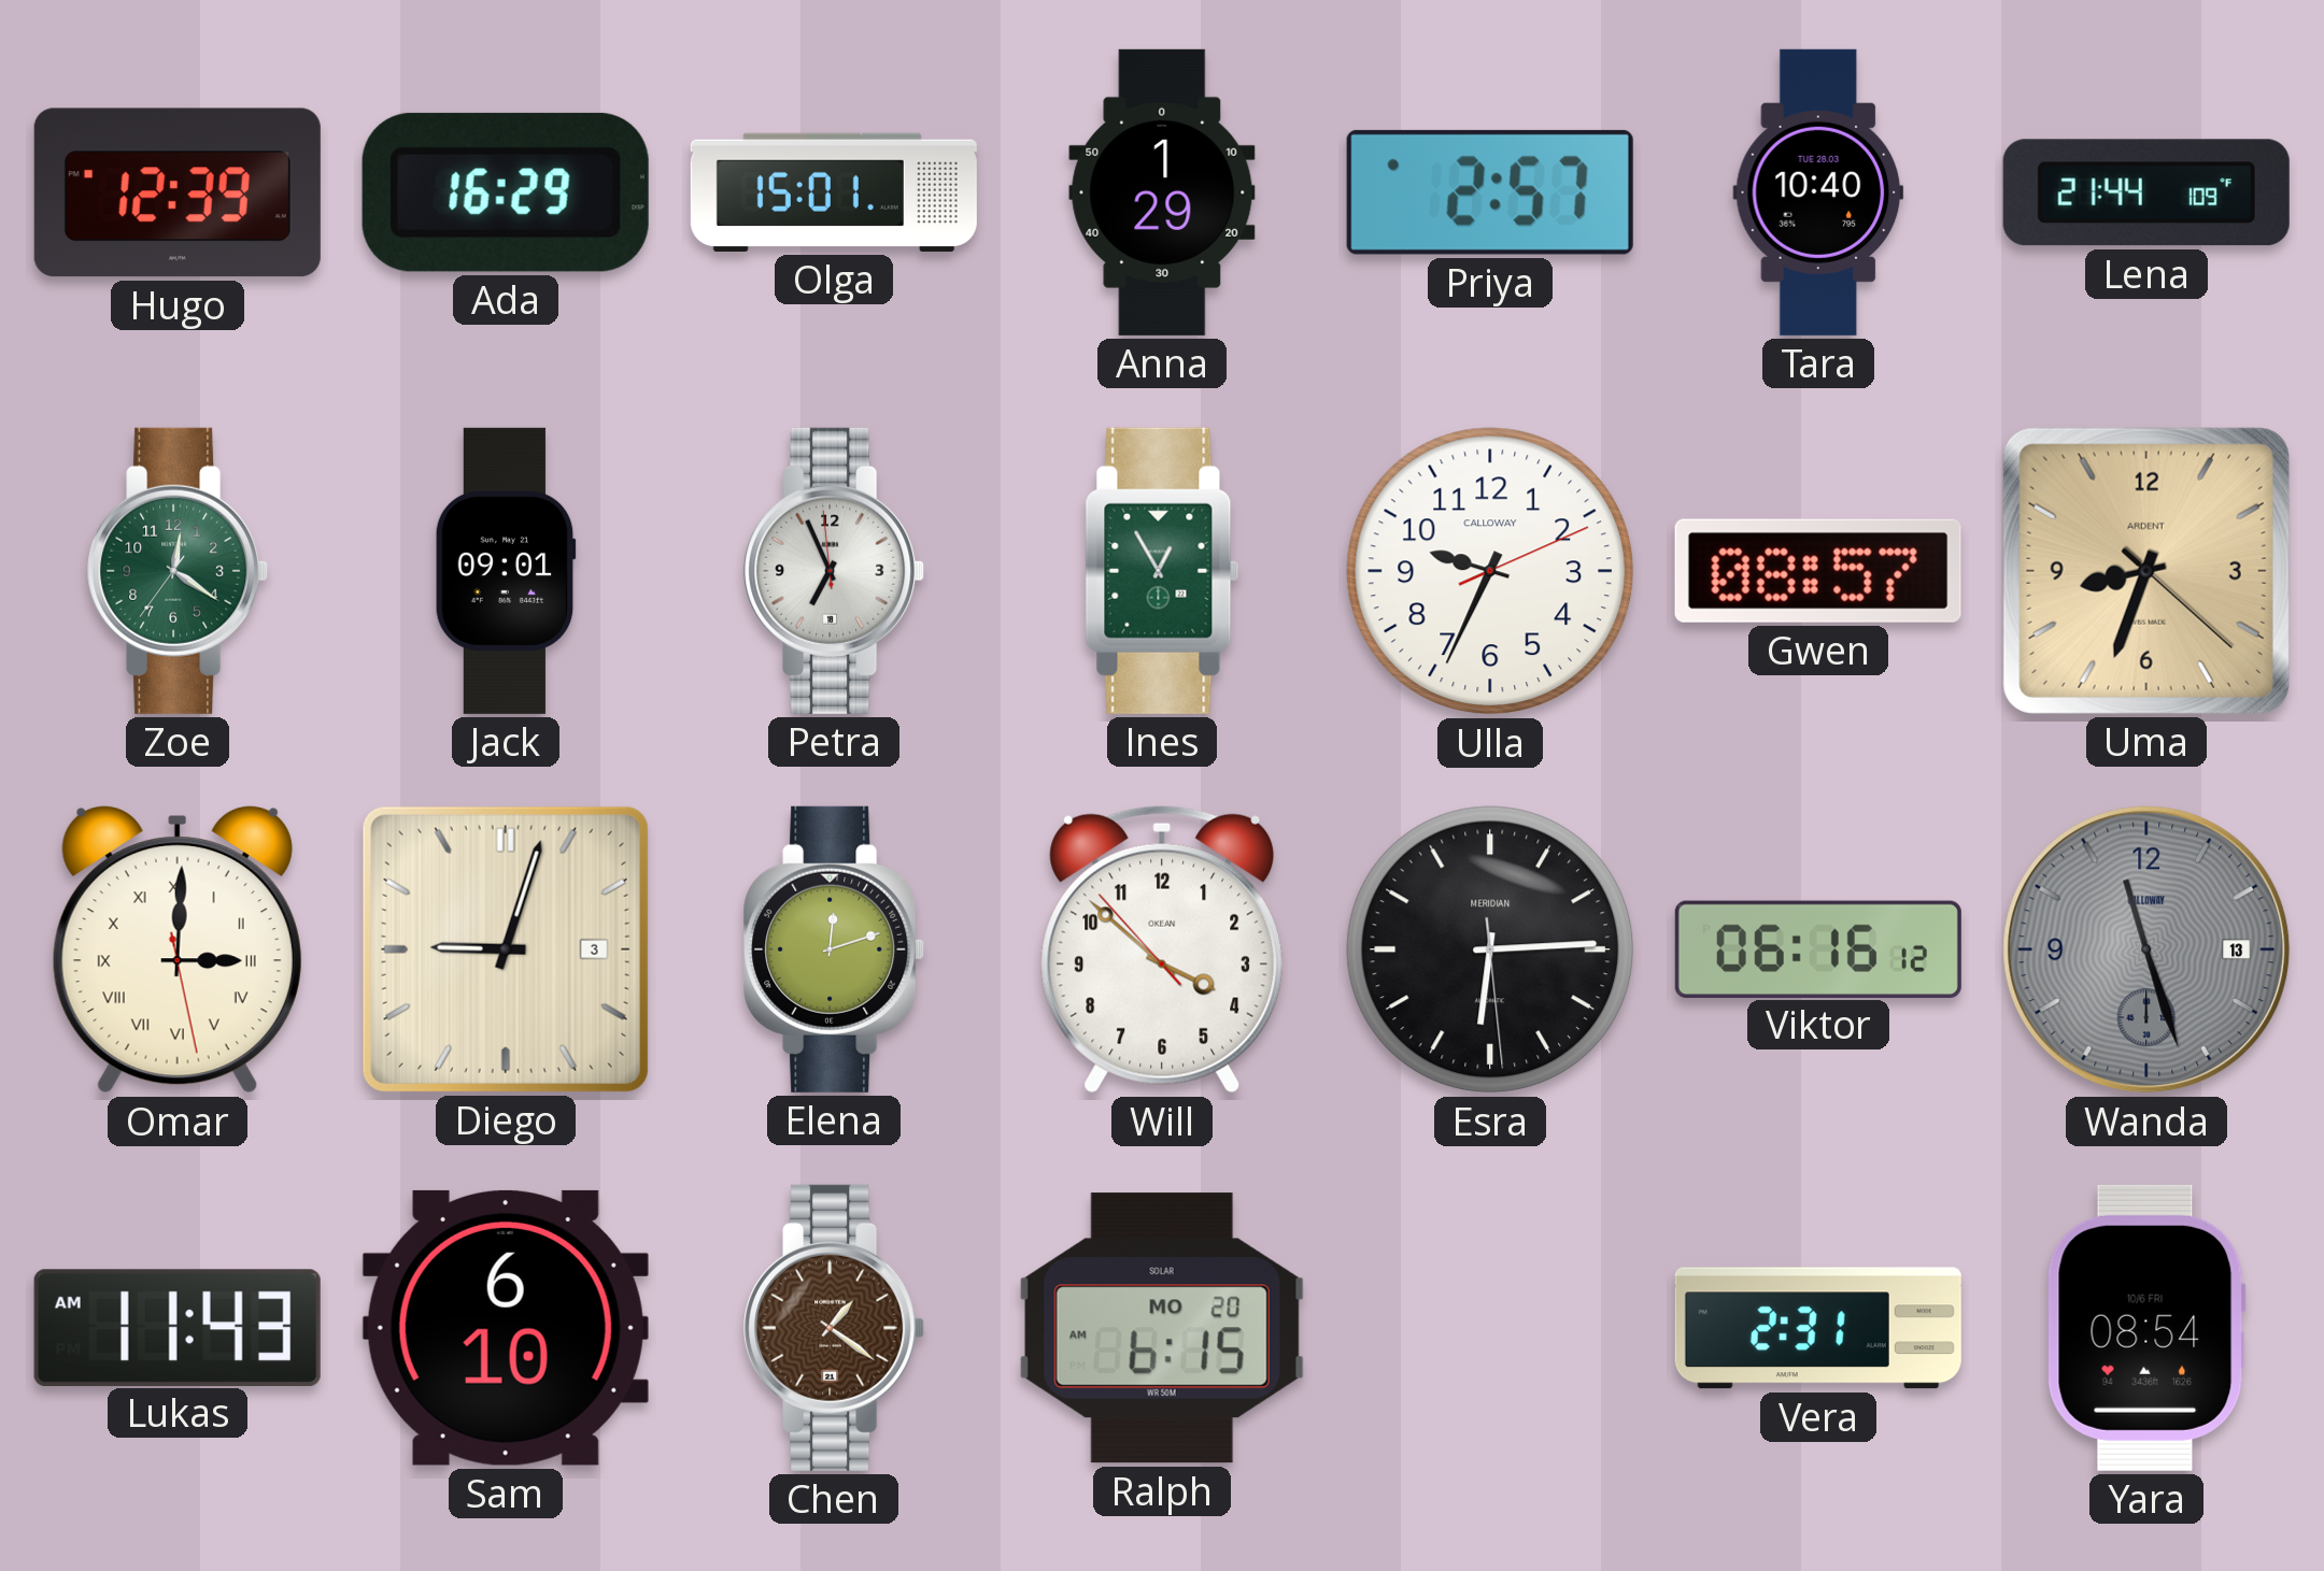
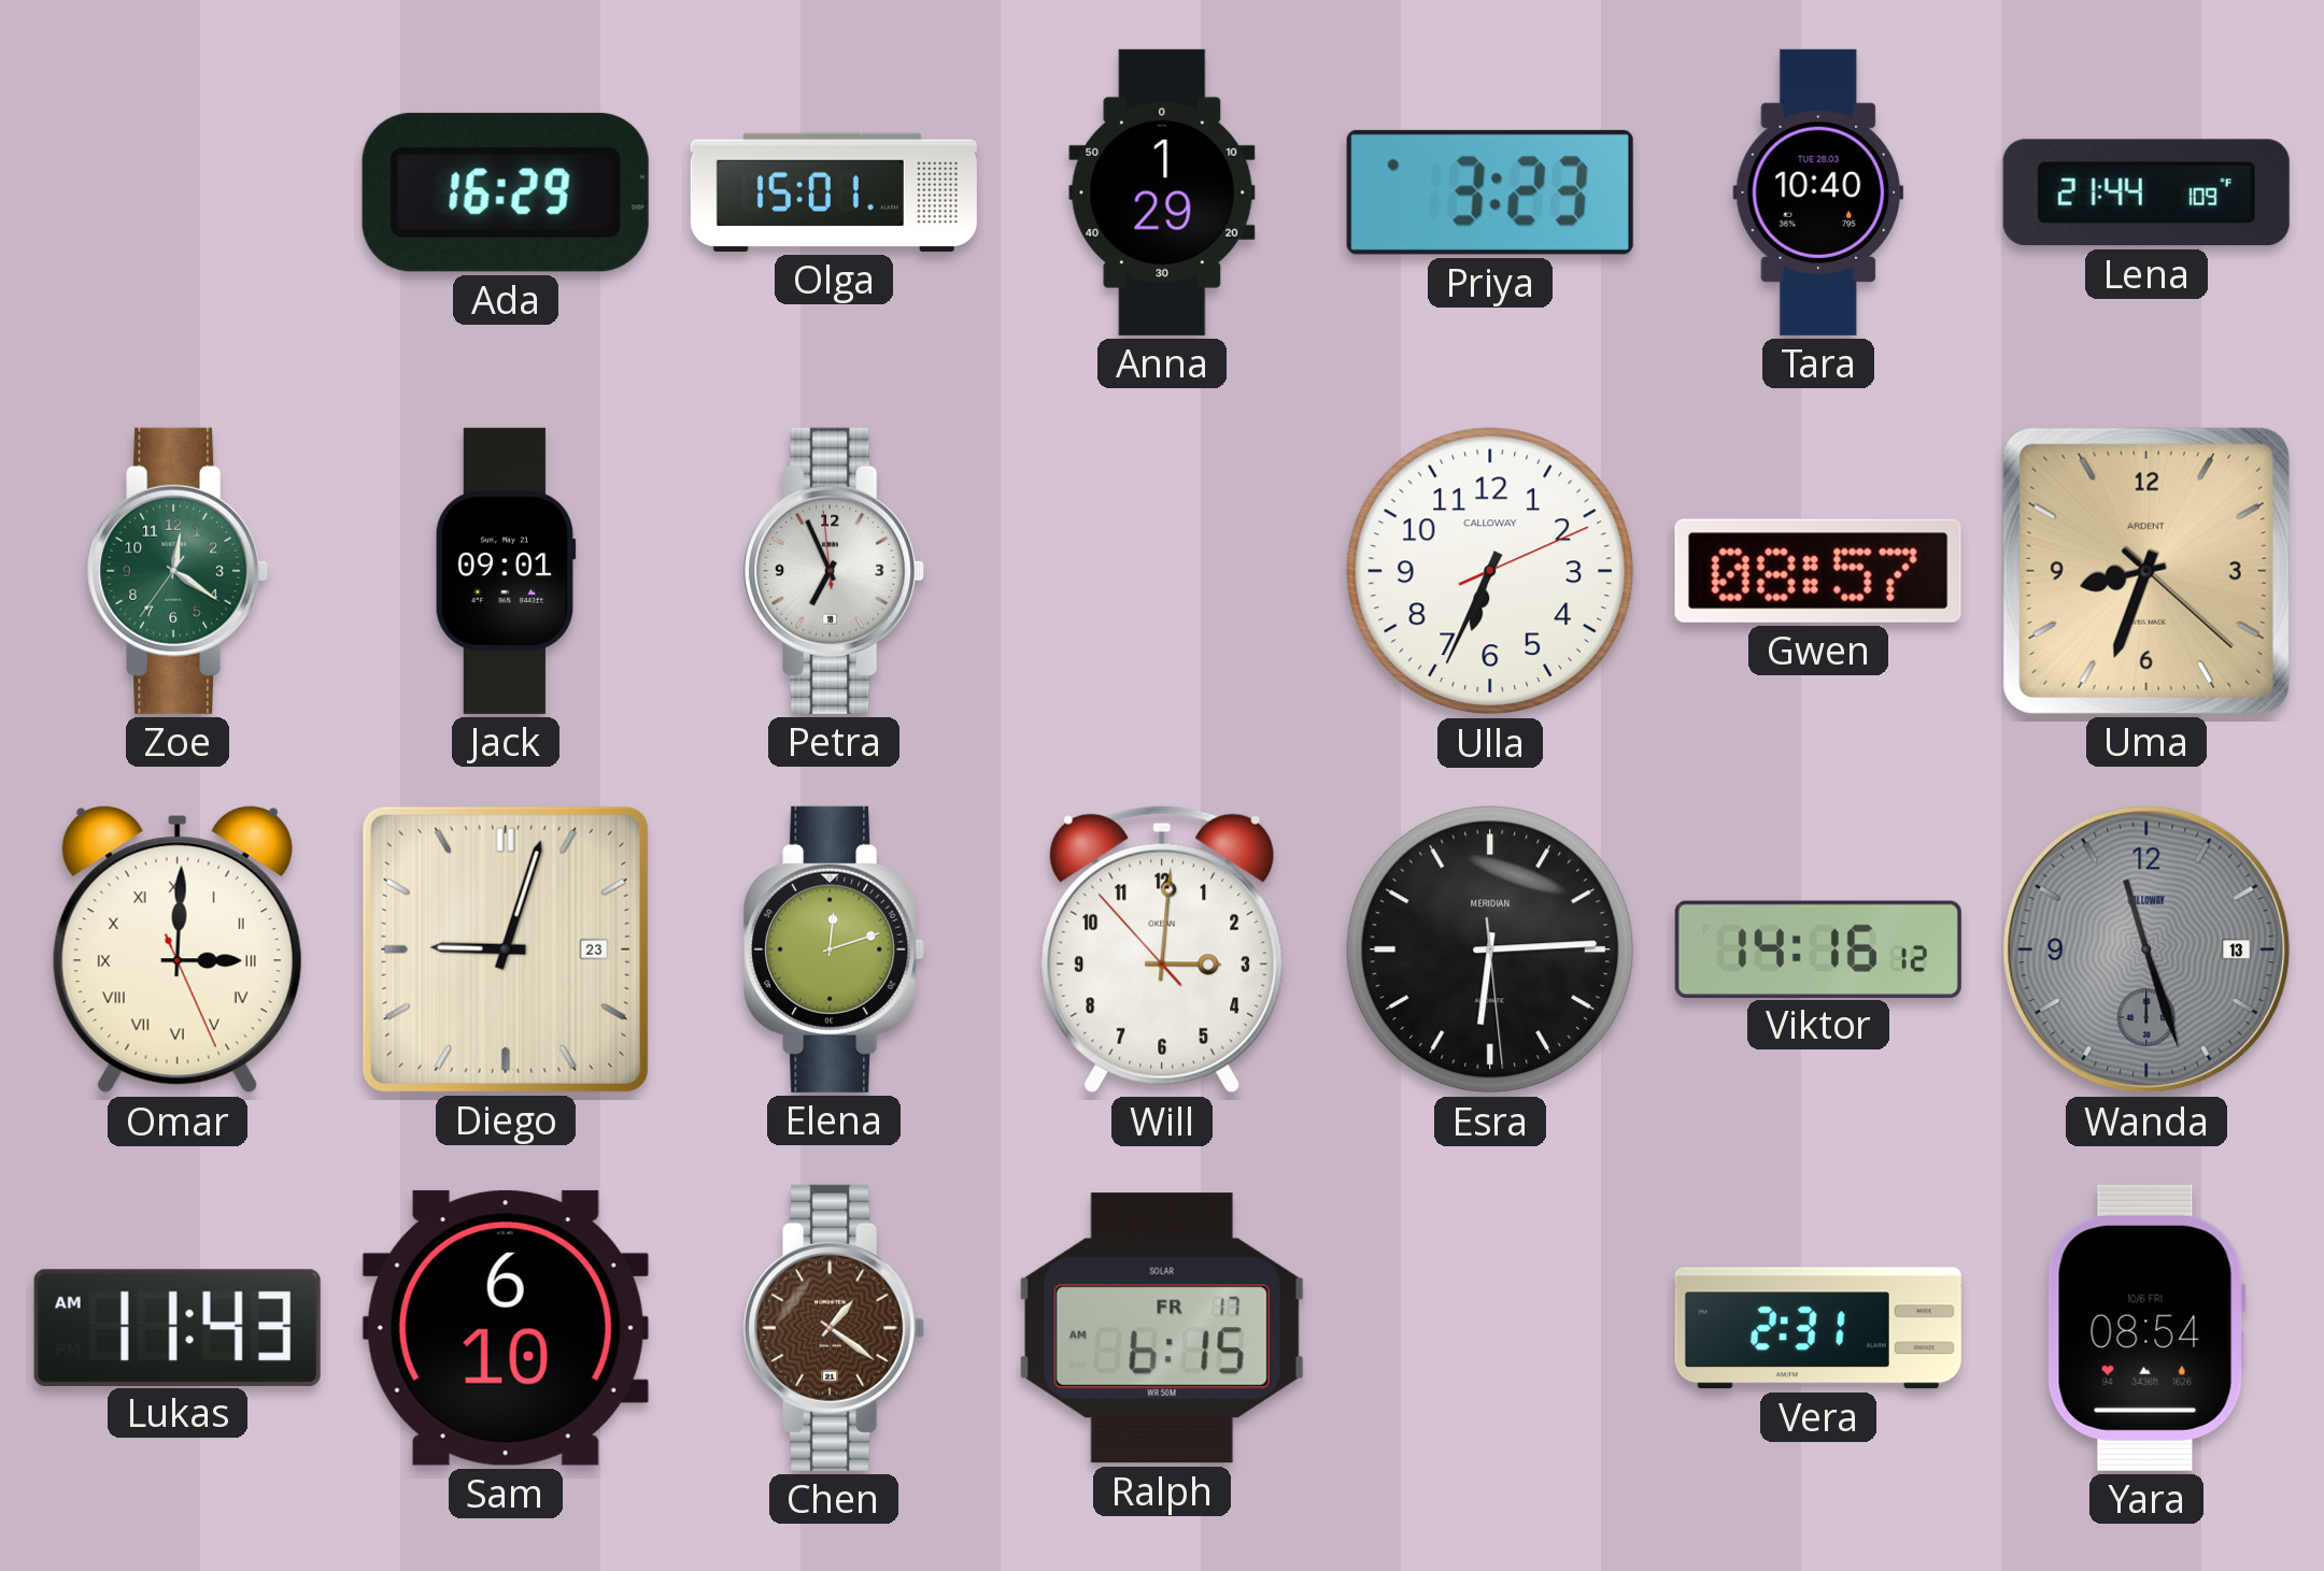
Hugo: 12:39 -> none
Priya: 2:57 -> 3:23
Ines: 12:55 -> none
Ulla: 9:34 -> 6:34
Omar: 3:00:28 -> 3:00:26
Diego date: 3 -> 23
Will: 3:51 -> 3:00
Viktor: 06:16 -> 14:16
Ralph date: MO 20 -> FR 17
